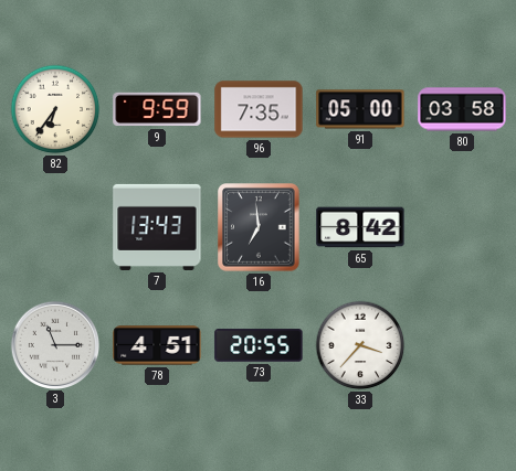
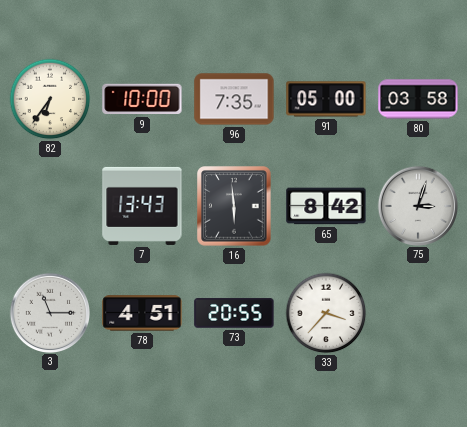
9: 9:59 -> 10:00
16: 6:59 -> 5:59
75: none -> 3:03
